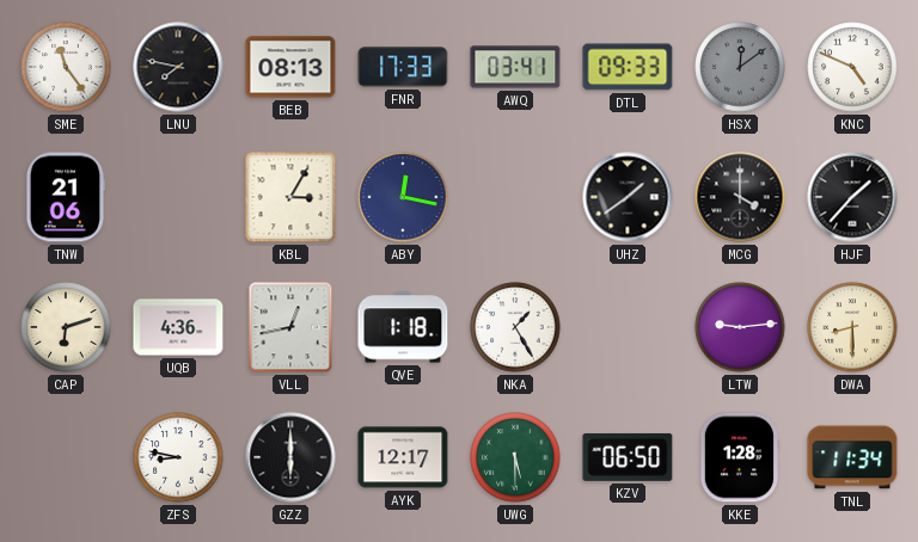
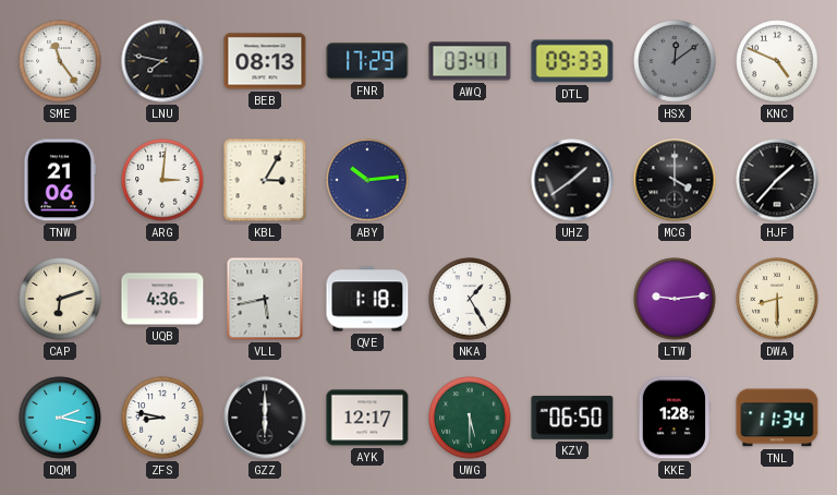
FNR: 17:33 -> 17:29
ARG: none -> 3:01
ABY: 12:17 -> 10:14
VLL: 12:43 -> 5:43
DQM: none -> 2:17
